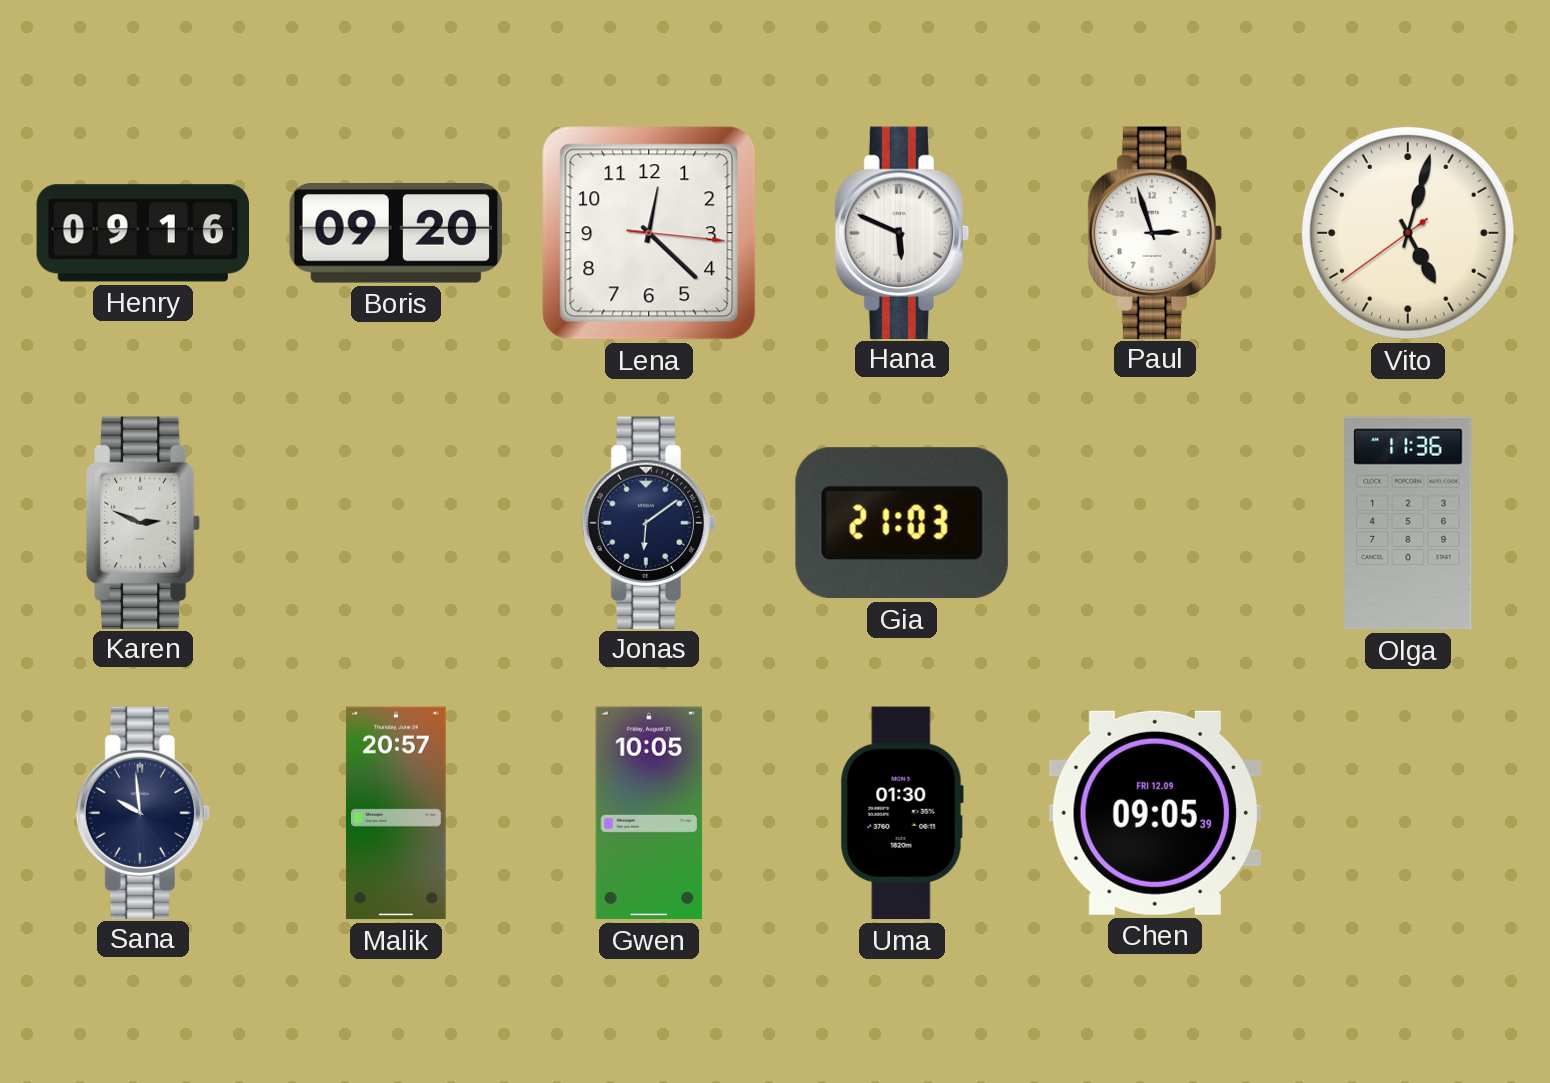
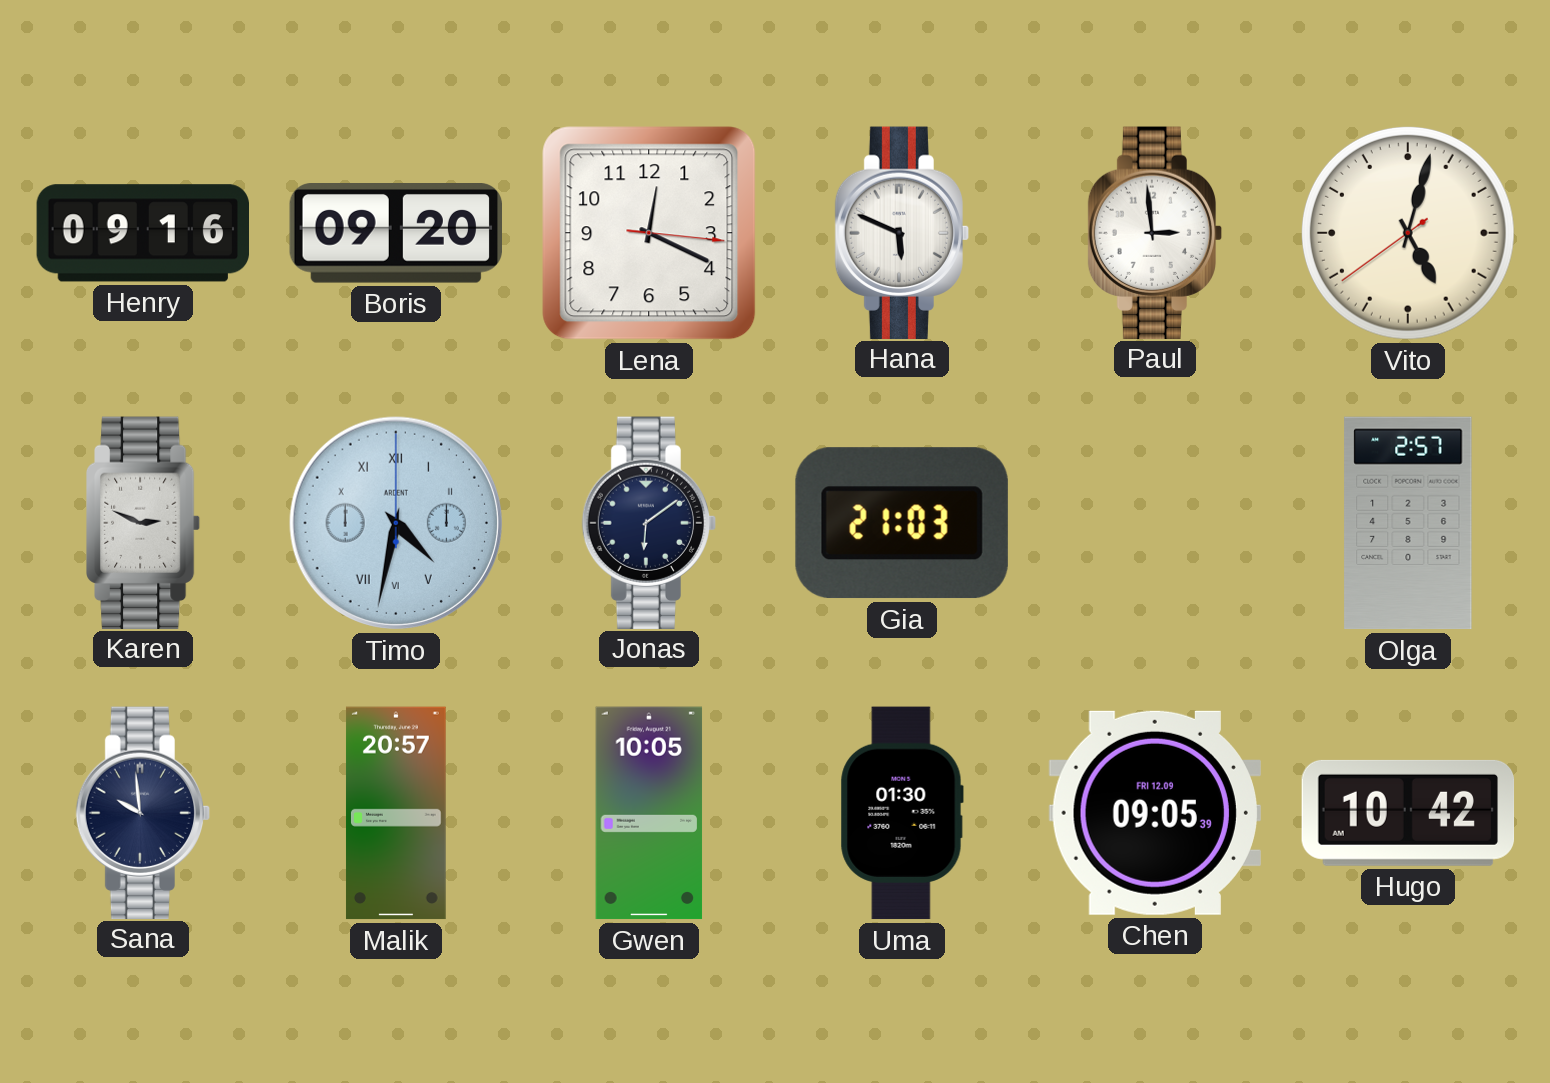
Lena: 12:22 -> 12:19
Paul: 2:57 -> 2:59
Timo: none -> 4:32
Olga: 11:36 -> 2:57
Hugo: none -> 10:42
